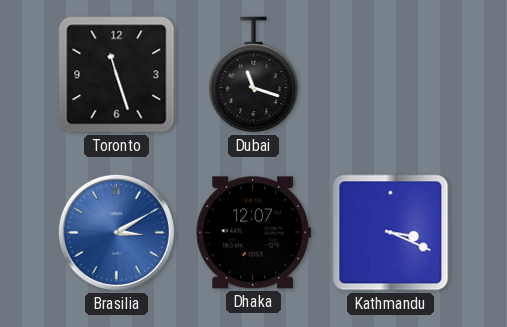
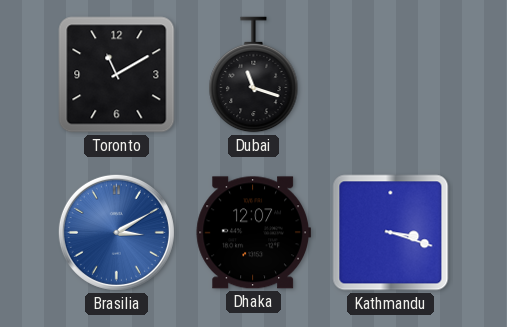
Toronto: 11:27 -> 11:10
Kathmandu: 3:19 -> 3:18
